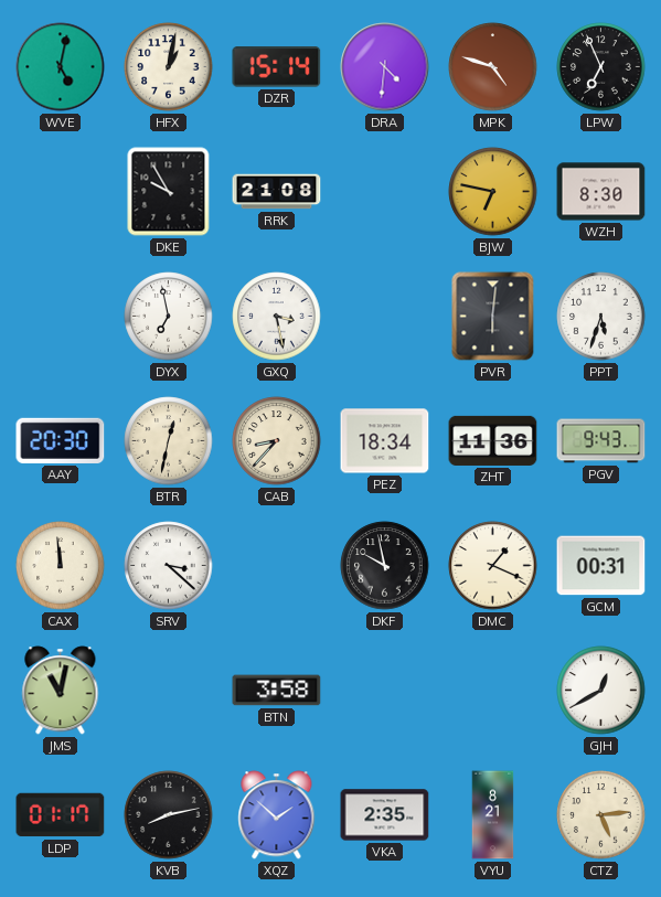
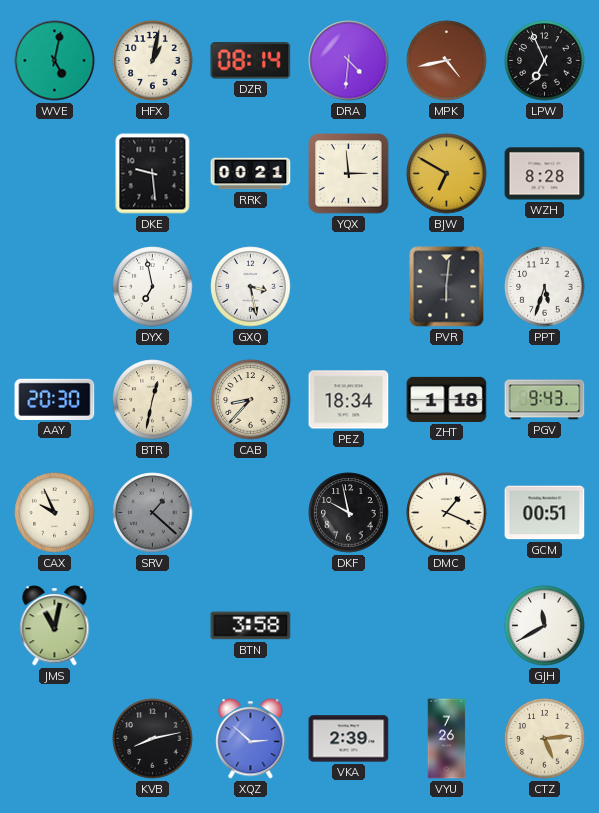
DZR: 15:14 -> 08:14
MPK: 4:48 -> 4:43
DKE: 9:55 -> 9:29
RRK: 21:08 -> 00:21
YQX: none -> 2:59
BJW: 6:47 -> 6:50
WZH: 8:30 -> 8:28
ZHT: 11:36 -> 1:18
CAX: 11:59 -> 9:56
SRV: 3:22 -> 1:22
SRV dial: white -> grey
GCM: 00:31 -> 00:51
GJH: 12:40 -> 11:40
LDP: 01:17 -> none
XQZ: 1:52 -> 2:52
VKA: 2:35 -> 2:39
VYU: 8:21 -> 7:26
